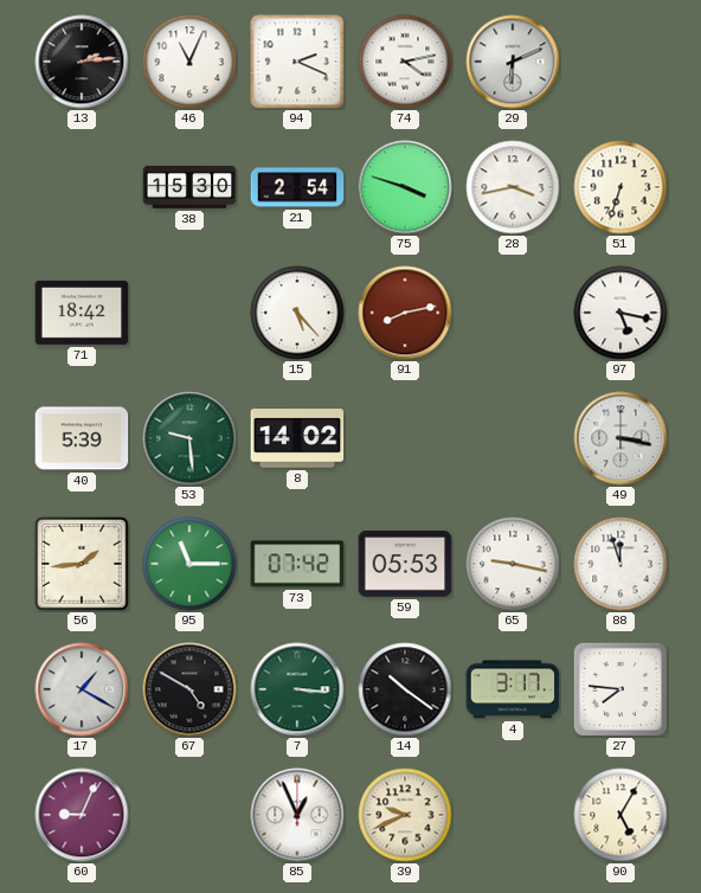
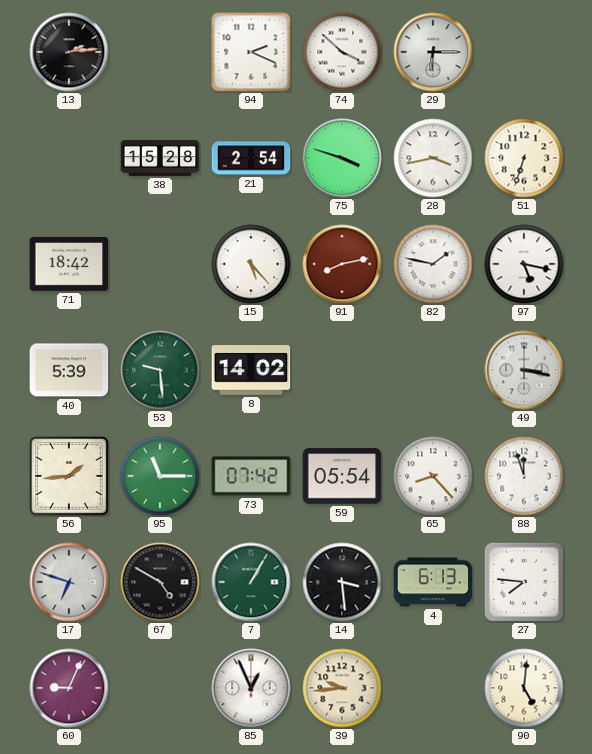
46: 11:04 -> none
74: 4:13 -> 3:52
29: 6:11 -> 6:15
38: 15:30 -> 15:28
82: none -> 1:47
59: 05:53 -> 05:54
65: 9:17 -> 8:23
17: 1:20 -> 6:48
7: 3:16 -> 1:05
14: 10:21 -> 3:29
4: 3:17 -> 6:13
39: 9:41 -> 9:44
90: 5:05 -> 5:01
